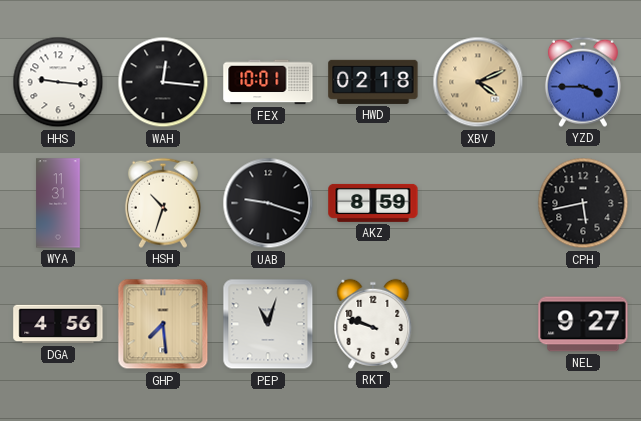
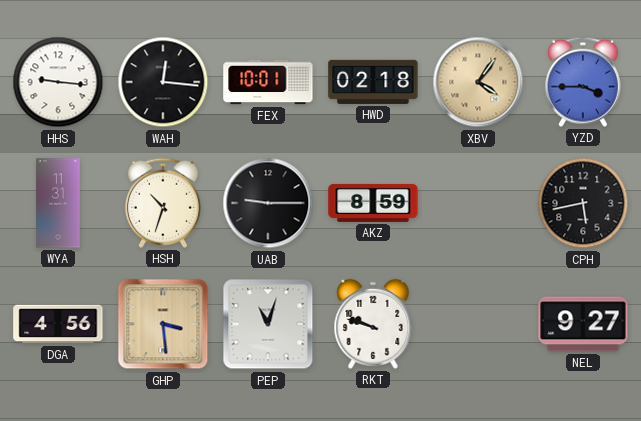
XBV: 4:11 -> 4:06
UAB: 9:18 -> 9:15
GHP: 7:29 -> 3:29
